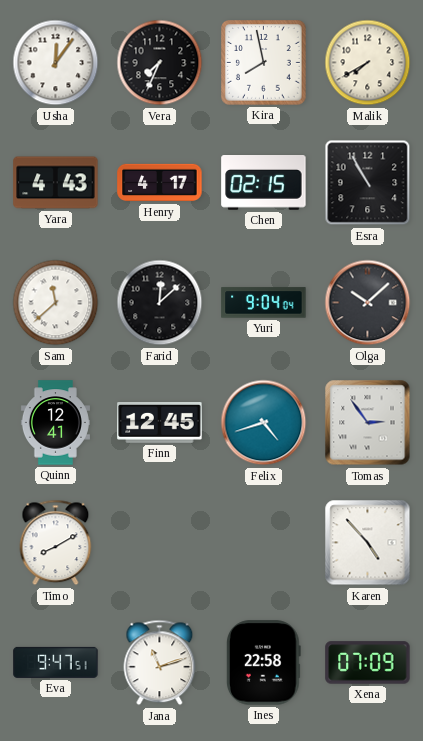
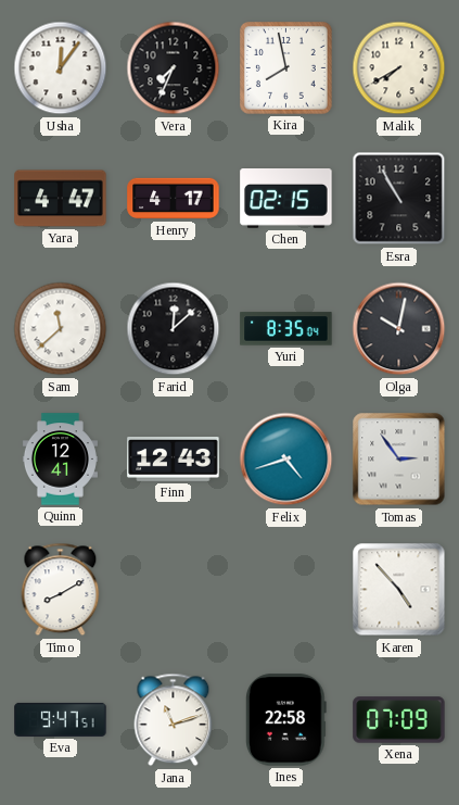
Yara: 4:43 -> 4:47
Yuri: 9:04 -> 8:35
Olga: 10:08 -> 10:02
Finn: 12:45 -> 12:43
